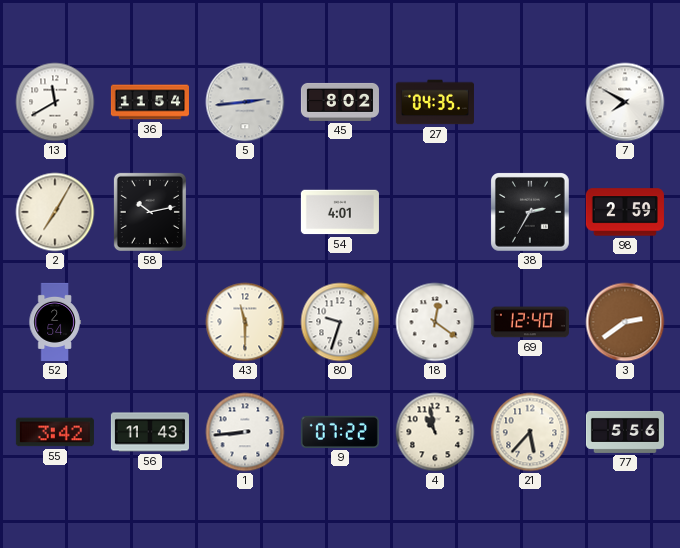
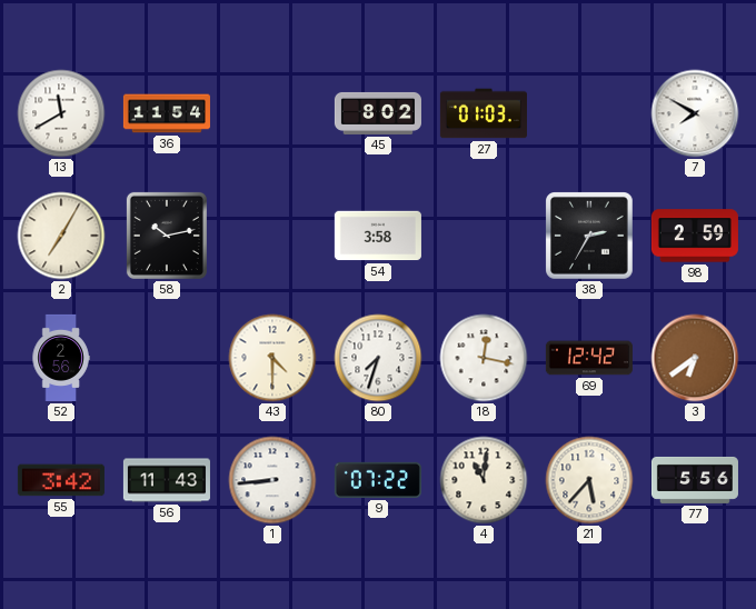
5: 2:44 -> none
27: 04:35 -> 01:03
54: 4:01 -> 3:58
52: 2:54 -> 2:56
43: 11:30 -> 4:30
80: 9:33 -> 7:33
18: 12:21 -> 12:17
69: 12:40 -> 12:42
3: 2:39 -> 6:39
4: 10:58 -> 11:01
